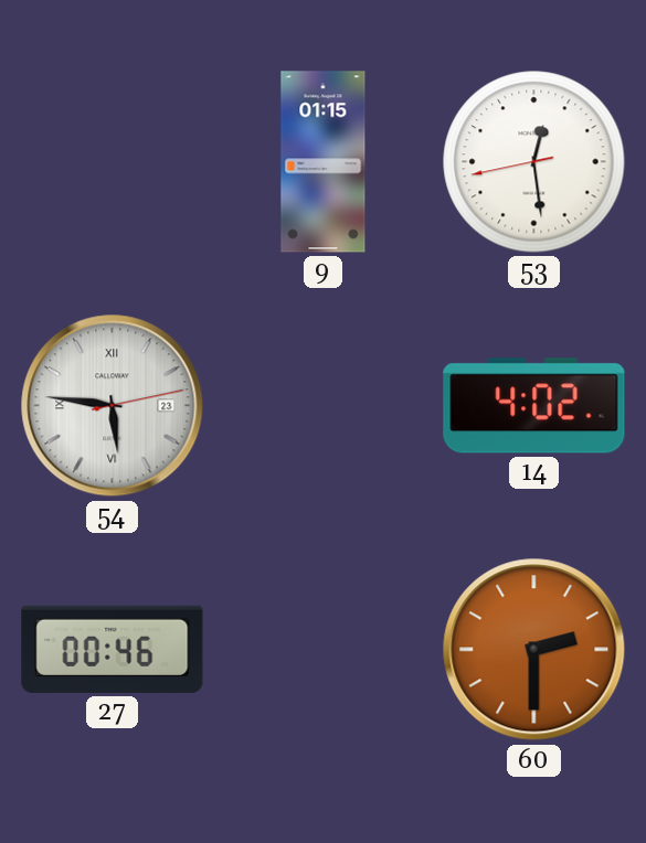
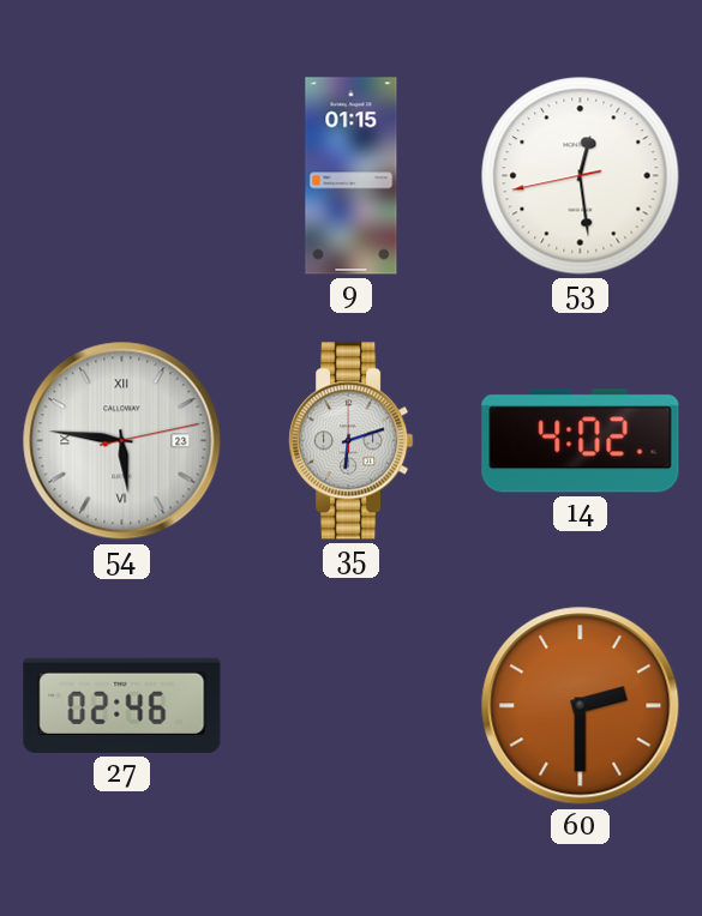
35: none -> 6:12
27: 00:46 -> 02:46
